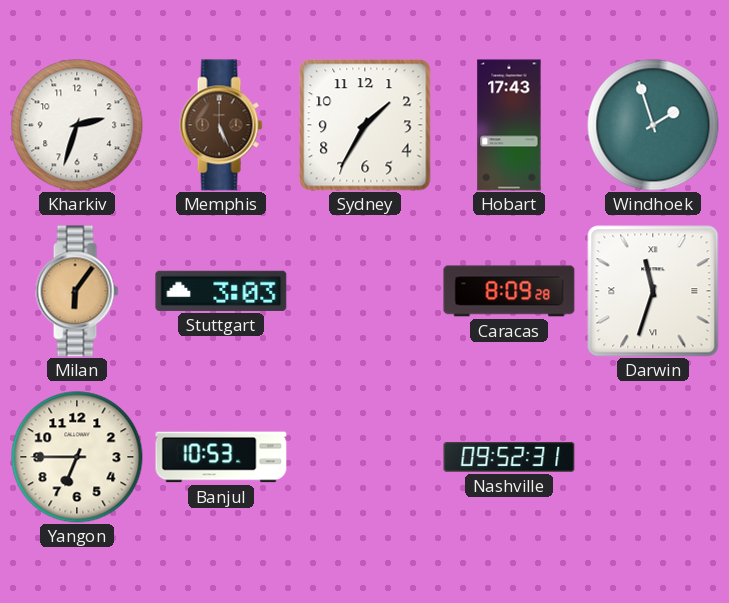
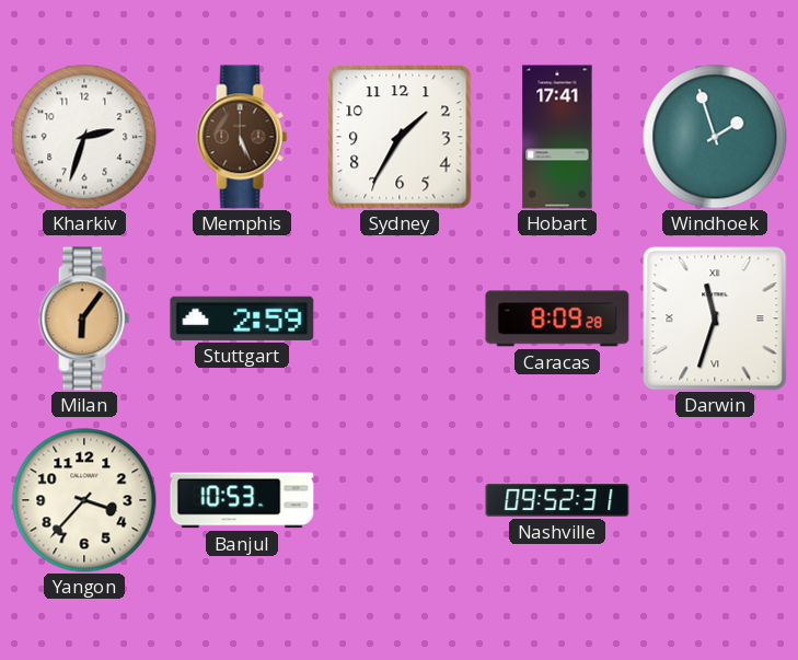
Hobart: 17:43 -> 17:41
Stuttgart: 3:03 -> 2:59
Yangon: 6:45 -> 3:37
